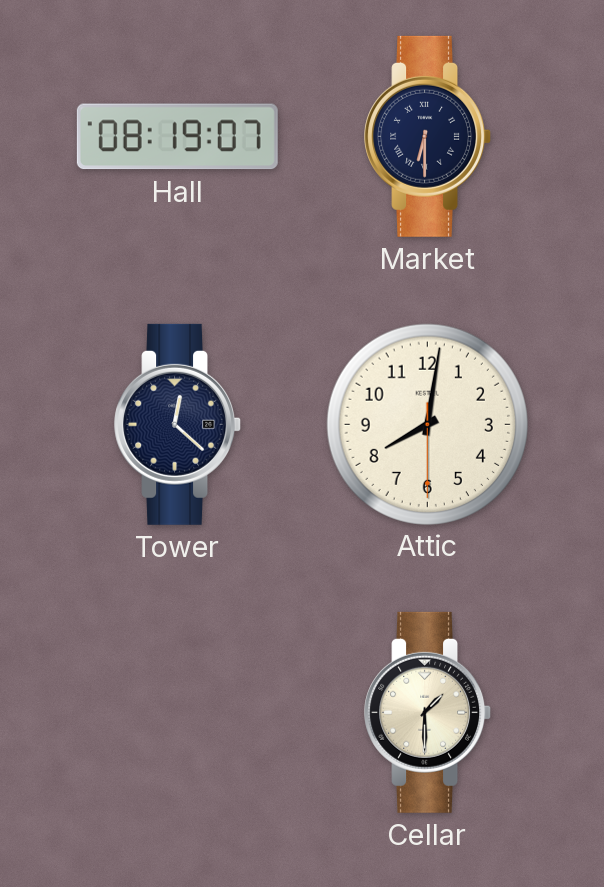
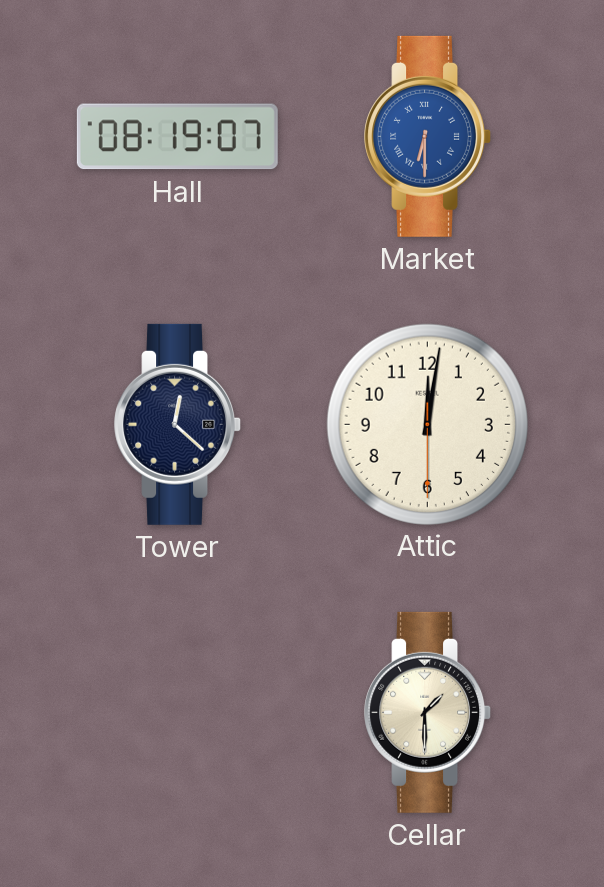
Market dial: navy -> blue
Attic: 8:01 -> 12:01
